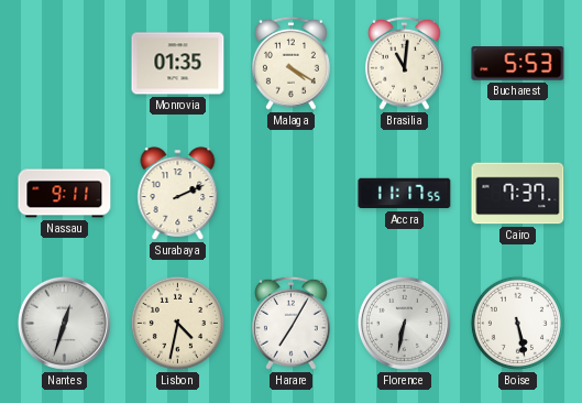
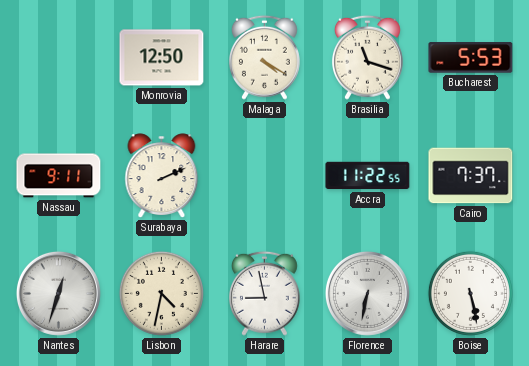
Monrovia: 01:35 -> 12:50
Brasilia: 11:01 -> 11:18
Accra: 11:17 -> 11:22
Harare: 7:05 -> 8:58
